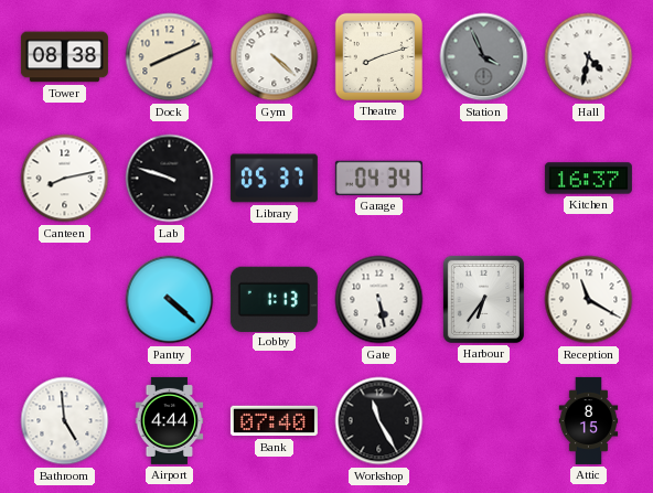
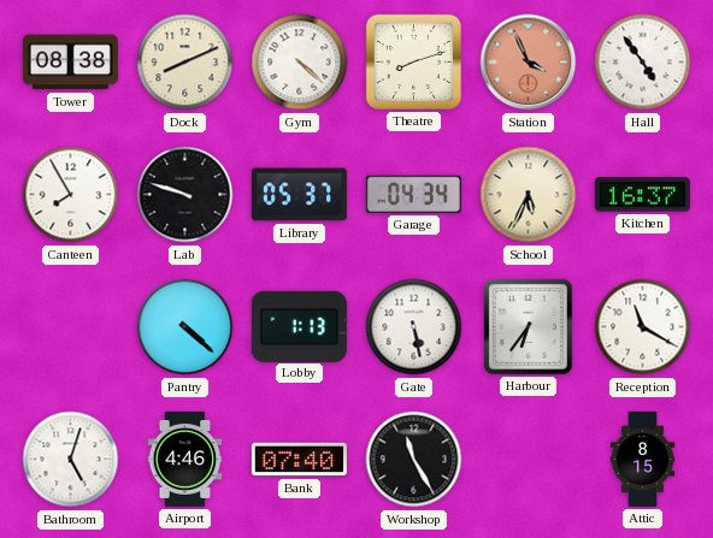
Station dial: grey -> salmon
Hall: 4:32 -> 4:54
Canteen: 8:13 -> 7:55
School: none -> 5:34
Bathroom: 4:59 -> 5:03
Airport: 4:44 -> 4:46
